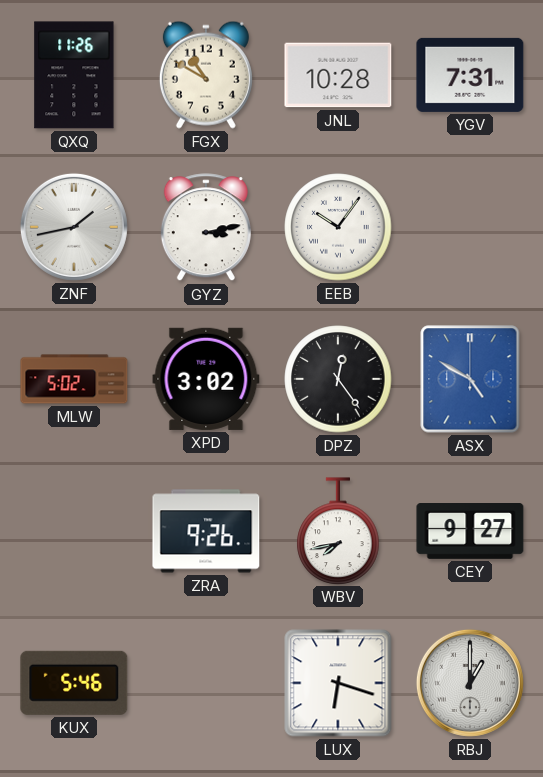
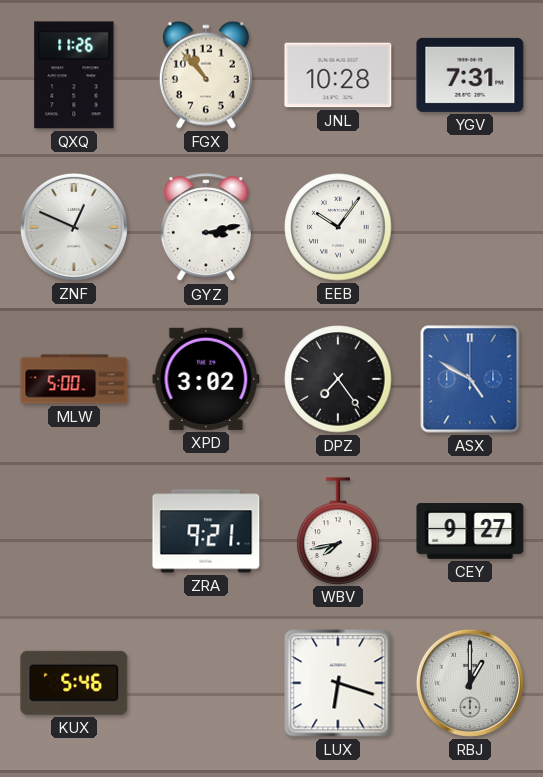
FGX: 10:50 -> 10:53
ZNF: 1:43 -> 12:49
MLW: 5:02 -> 5:00
DPZ: 12:24 -> 7:24
ZRA: 9:26 -> 9:21
